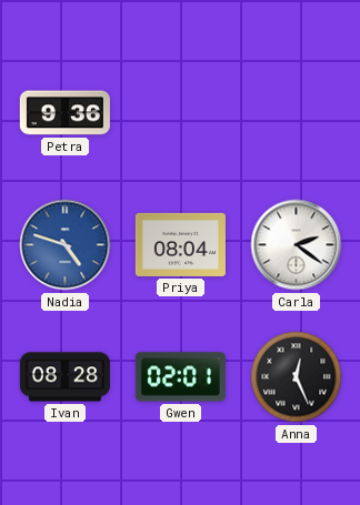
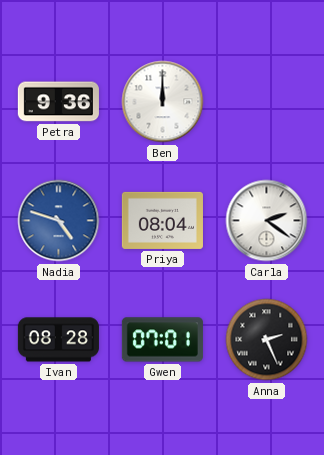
Ben: none -> 12:00
Gwen: 02:01 -> 07:01
Anna: 12:26 -> 2:26
